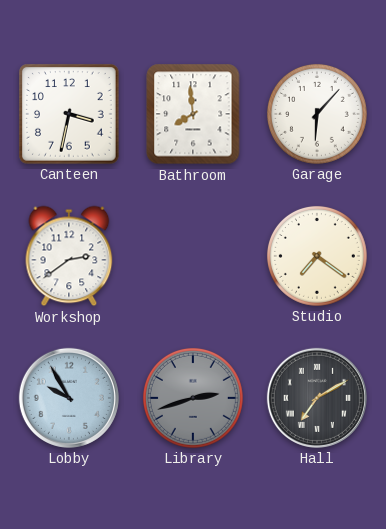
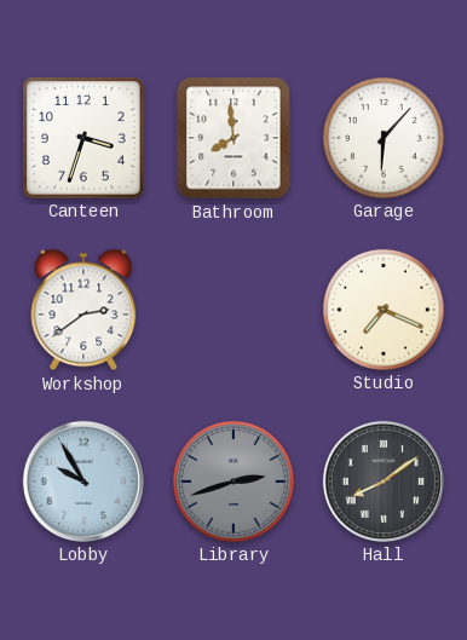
Canteen: 3:32 -> 3:33
Studio: 7:21 -> 7:19
Hall: 7:10 -> 8:09
